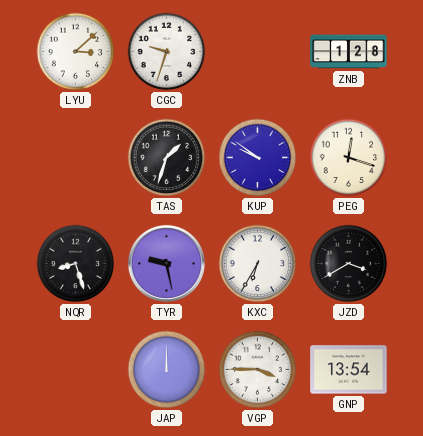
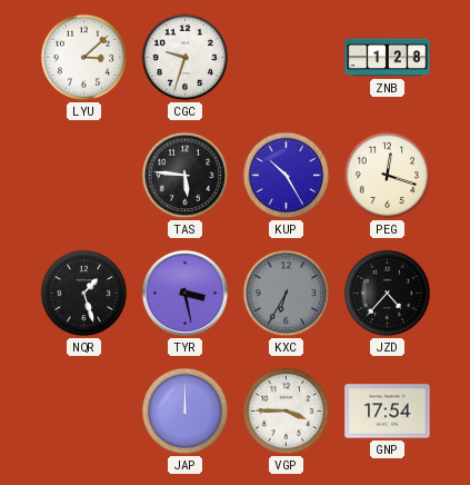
TAS: 1:33 -> 5:46
KUP: 9:51 -> 10:25
NQR: 8:27 -> 1:27
TYR: 9:28 -> 3:28
KXC dial: white -> grey
JZD: 3:40 -> 4:37
GNP: 13:54 -> 17:54
